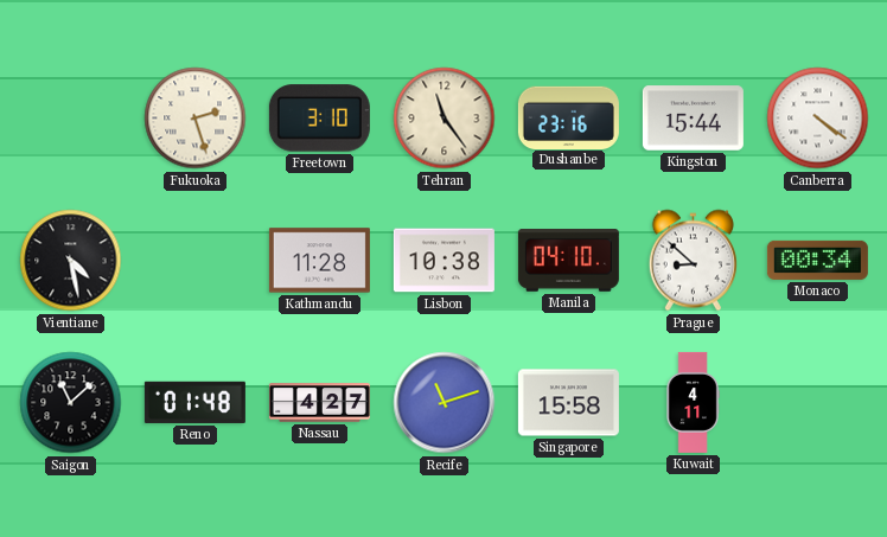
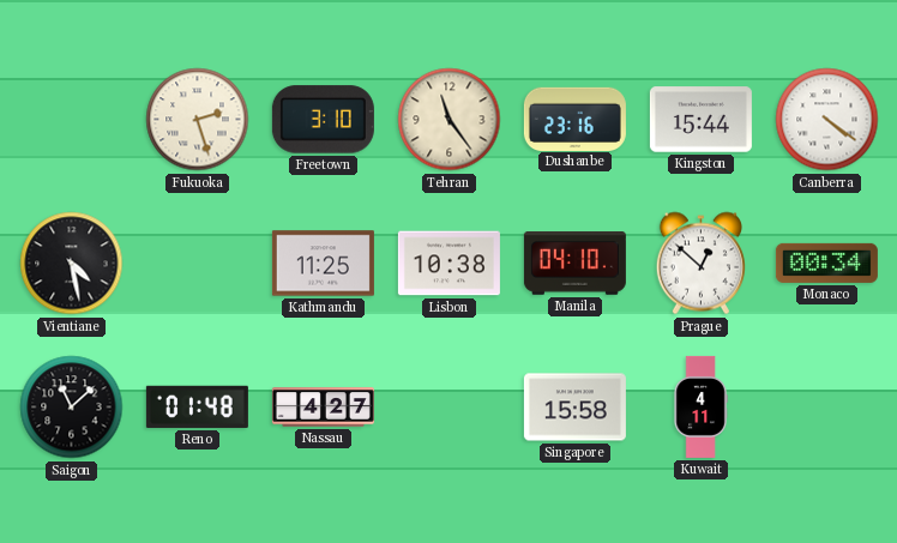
Kathmandu: 11:28 -> 11:25
Prague: 8:52 -> 12:52
Recife: 11:12 -> none
